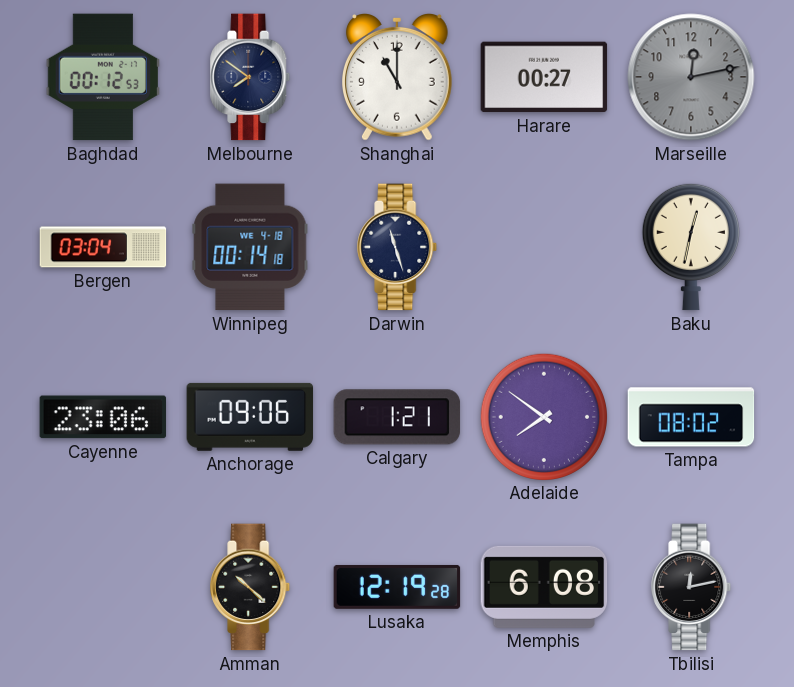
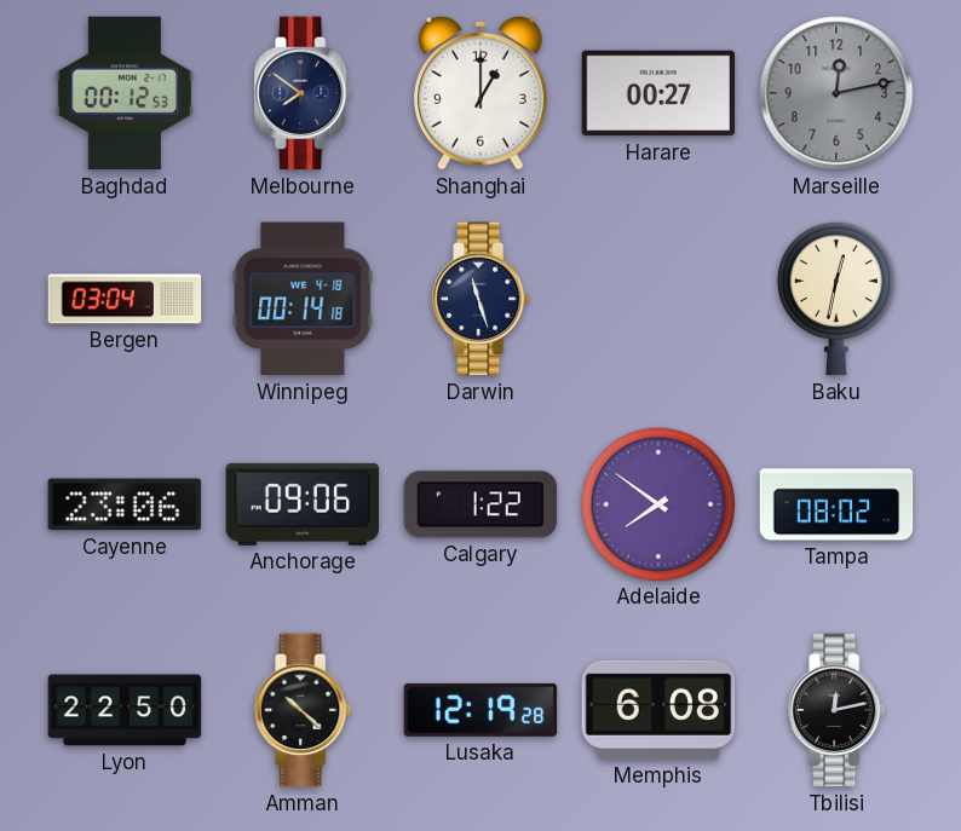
Shanghai: 11:00 -> 1:00
Calgary: 1:21 -> 1:22
Lyon: none -> 22:50
